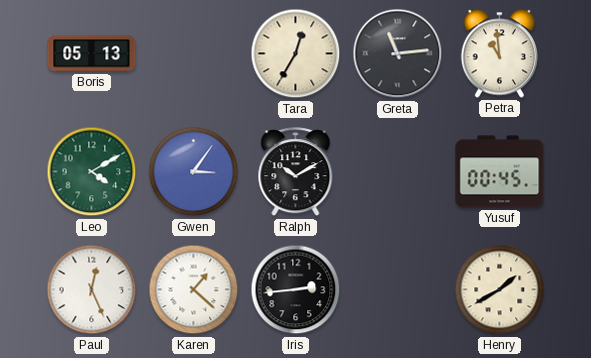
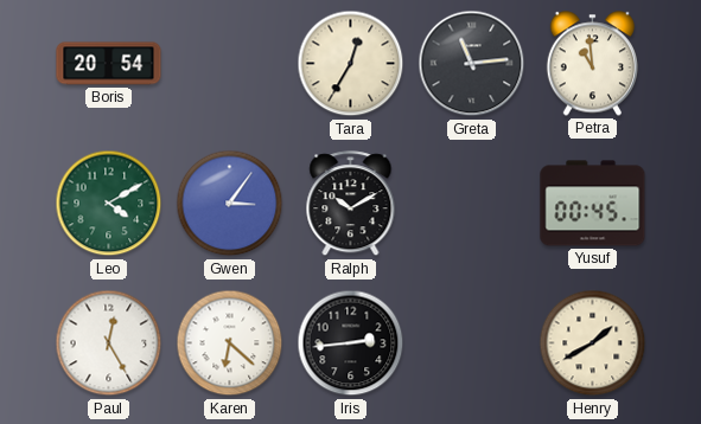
Boris: 05:13 -> 20:54
Paul: 12:26 -> 12:25
Karen: 1:22 -> 6:22
